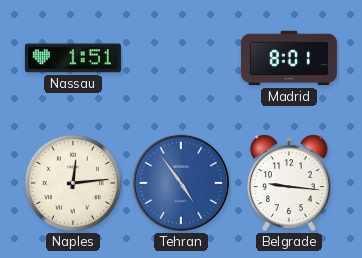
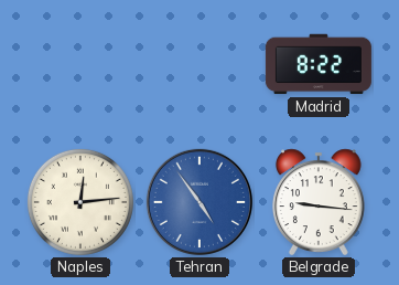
Nassau: 1:51 -> none
Madrid: 8:01 -> 8:22
